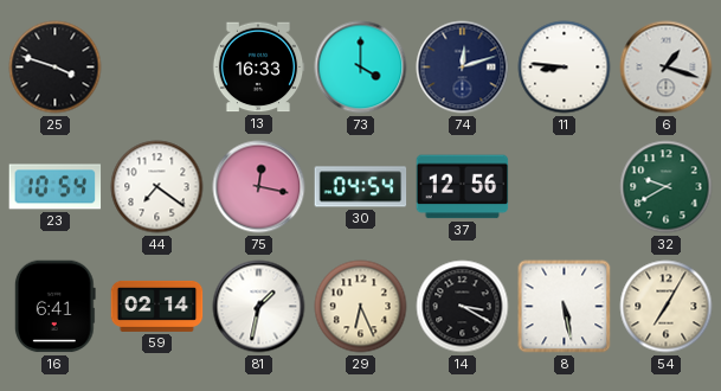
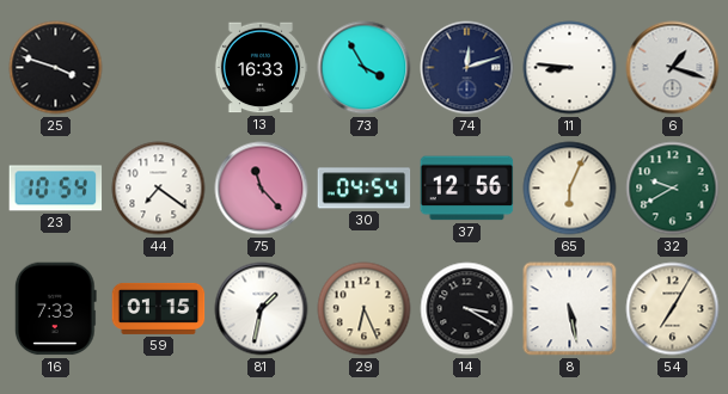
73: 4:00 -> 3:55
75: 12:17 -> 11:23
65: none -> 6:04
16: 6:41 -> 7:33
59: 02:14 -> 01:15
